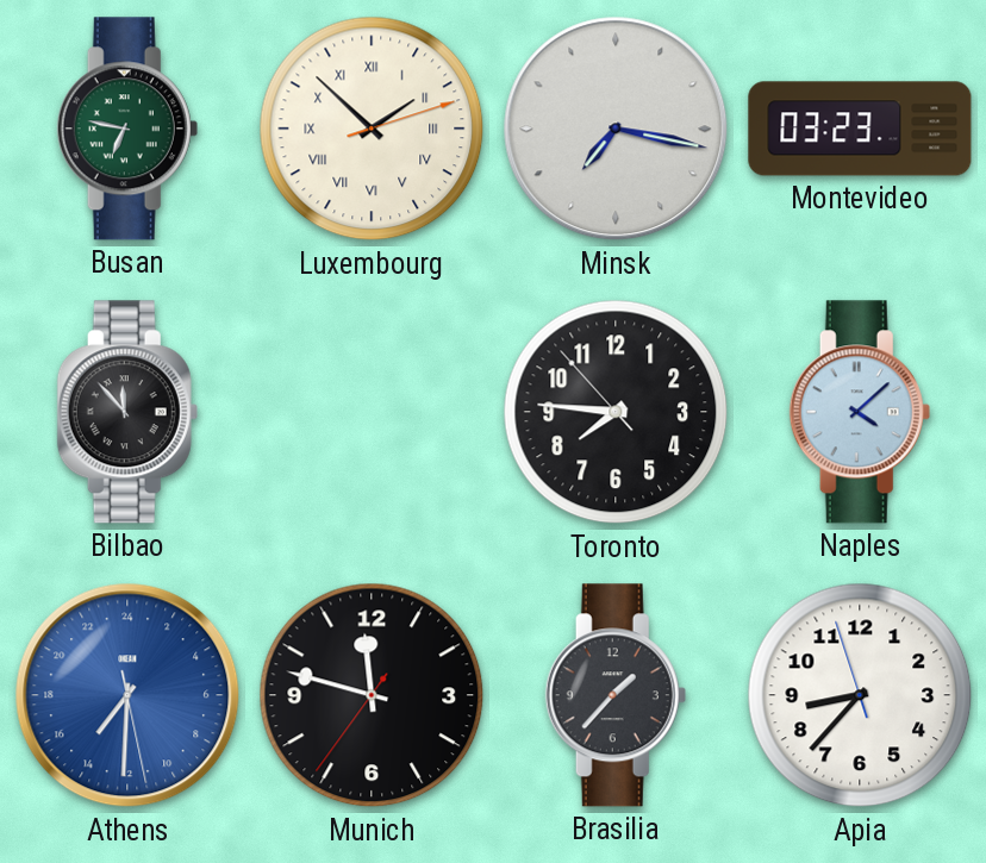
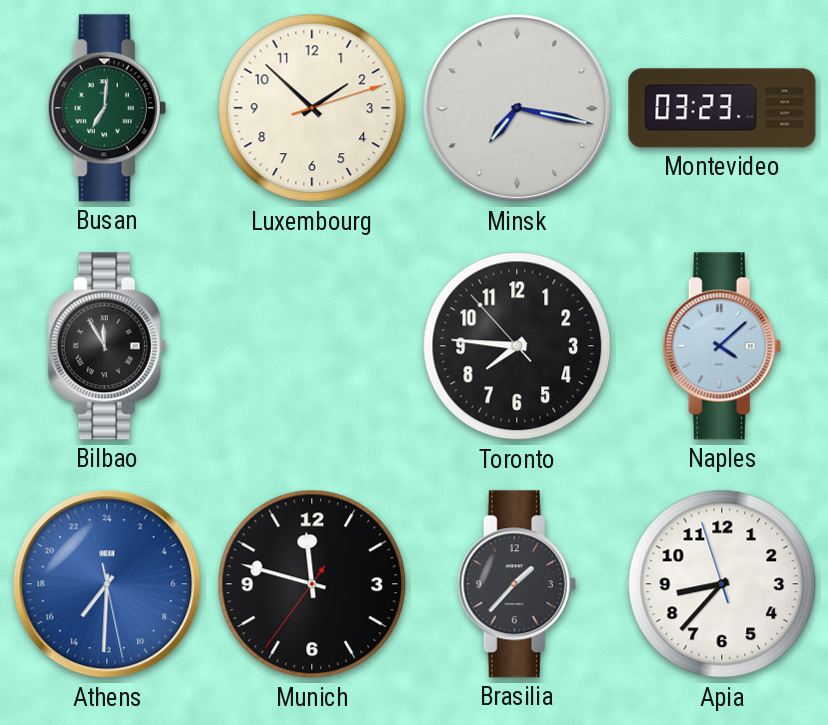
Busan: 6:47 -> 7:01
Luxembourg numerals: Roman -> Arabic
Bilbao: 11:53 -> 11:55
